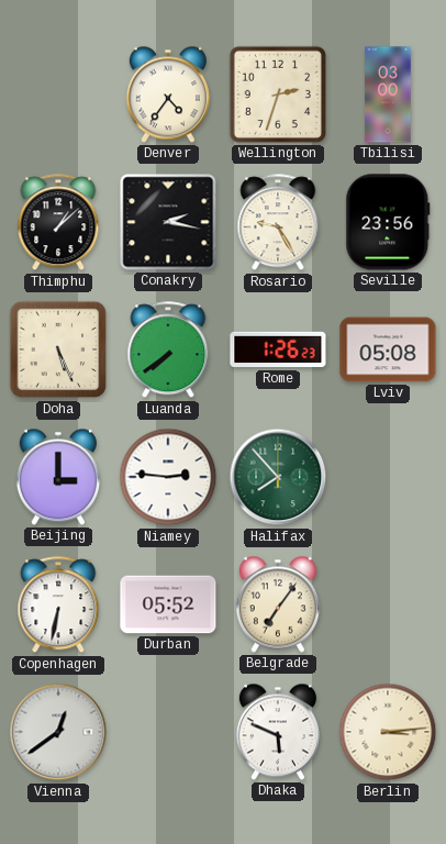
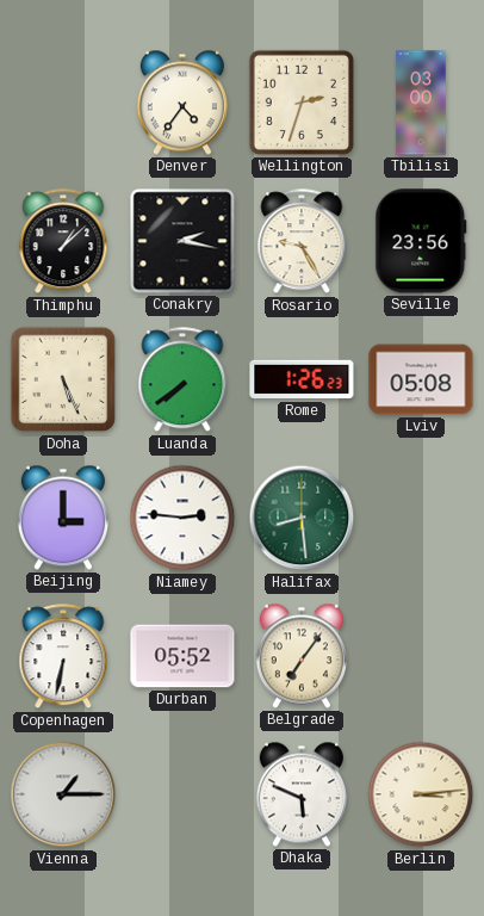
Halifax: 7:53 -> 8:29
Vienna: 12:39 -> 1:15
